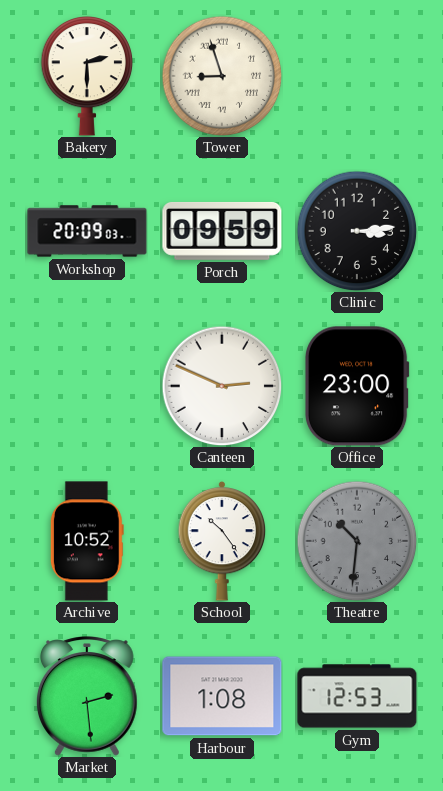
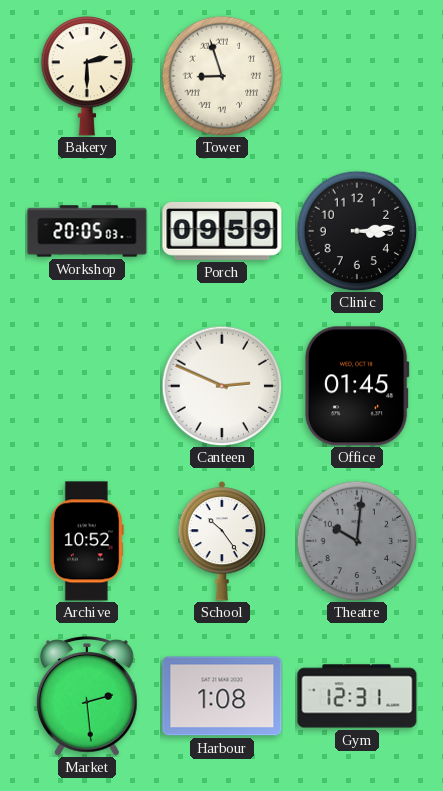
Workshop: 20:09 -> 20:05
Office: 23:00 -> 01:45
Theatre: 10:31 -> 10:01
Gym: 12:53 -> 12:31
